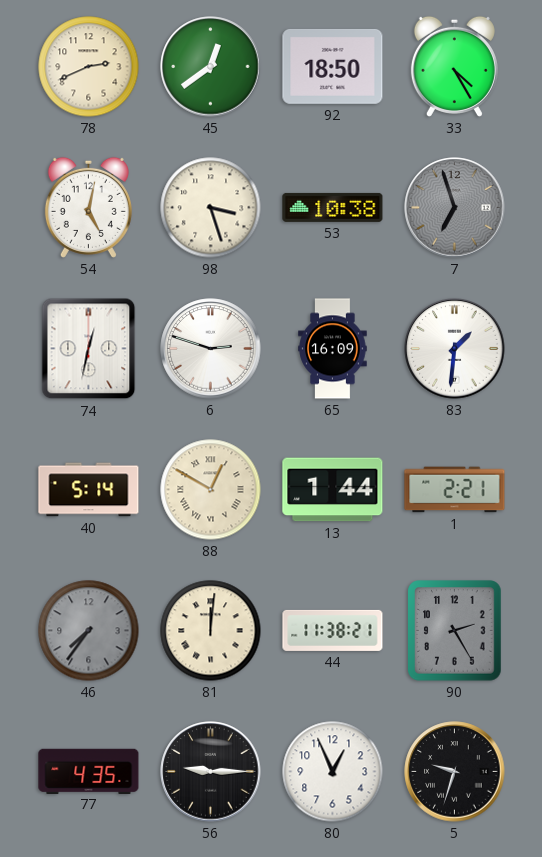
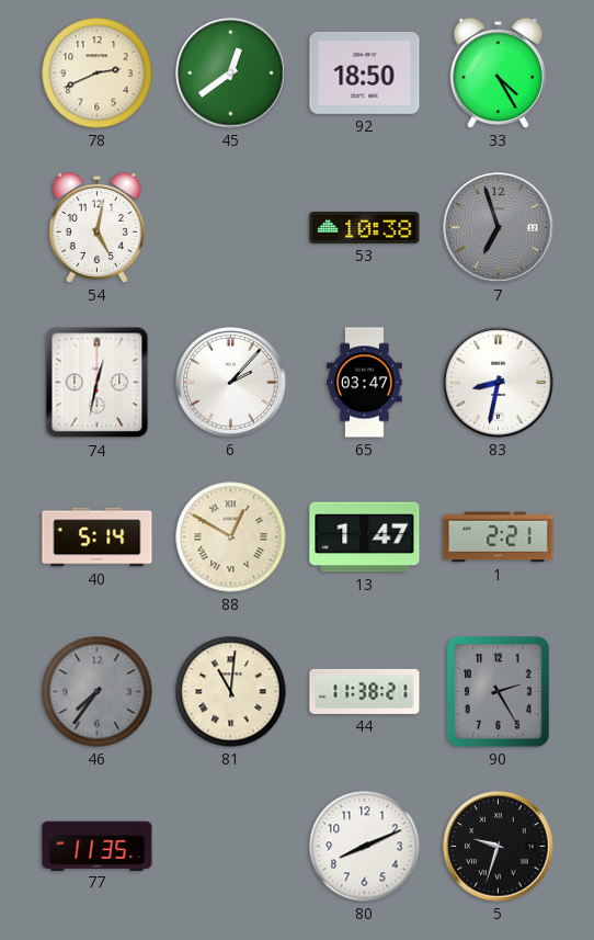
98: 3:27 -> none
6: 2:48 -> 2:07
65: 16:09 -> 03:47
83: 1:31 -> 8:32
13: 1:44 -> 1:47
81: 12:01 -> 11:01
77: 4:35 -> 11:35
56: 9:15 -> none
80: 12:56 -> 8:11
